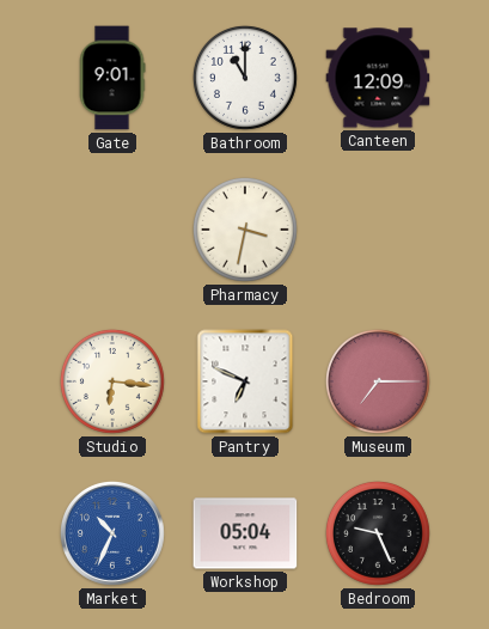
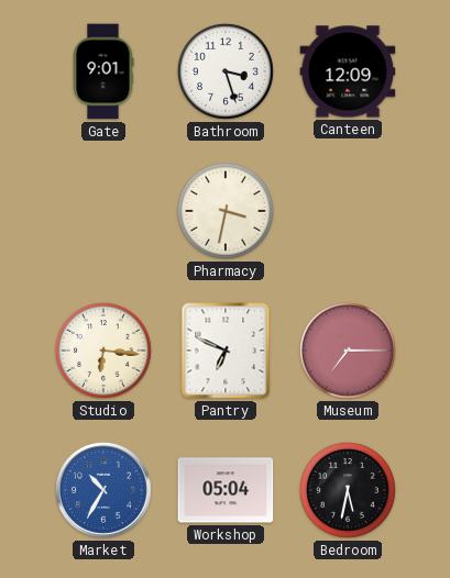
Bathroom: 11:00 -> 3:27
Market: 10:34 -> 10:35
Bedroom: 9:26 -> 5:32
